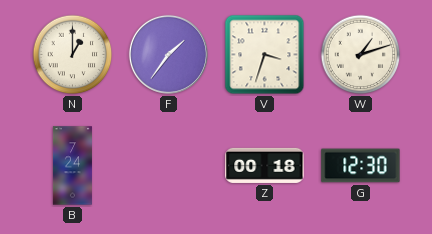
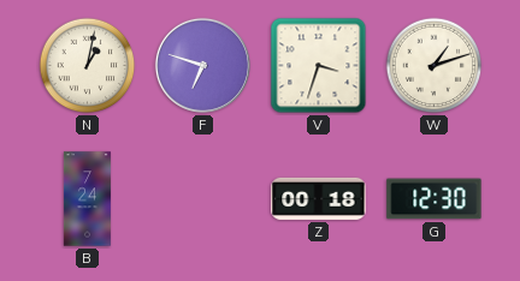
N: 1:00 -> 1:02
F: 1:36 -> 6:48
